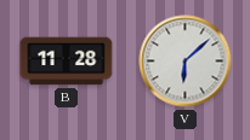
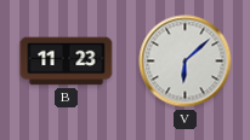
B: 11:28 -> 11:23
